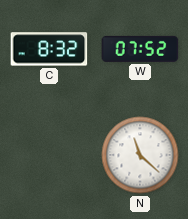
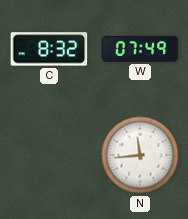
W: 07:52 -> 07:49
N: 11:22 -> 11:44
